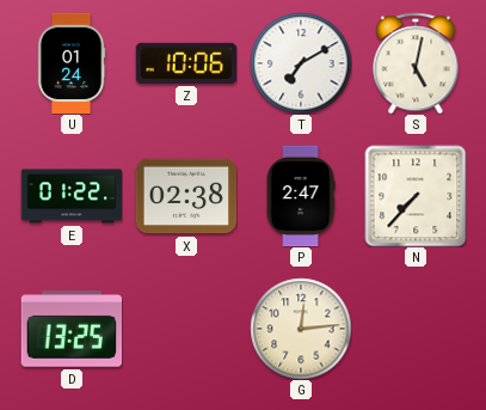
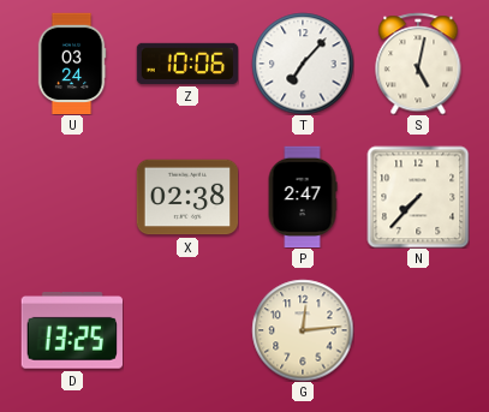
U: 01:24 -> 03:24
T: 7:10 -> 7:07
E: 01:22 -> none
